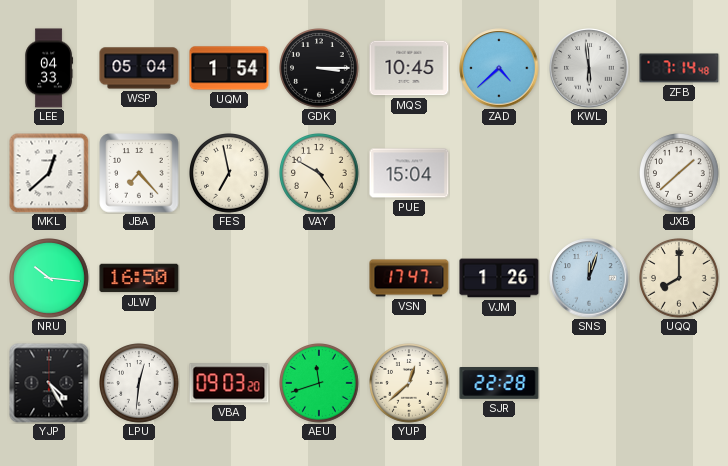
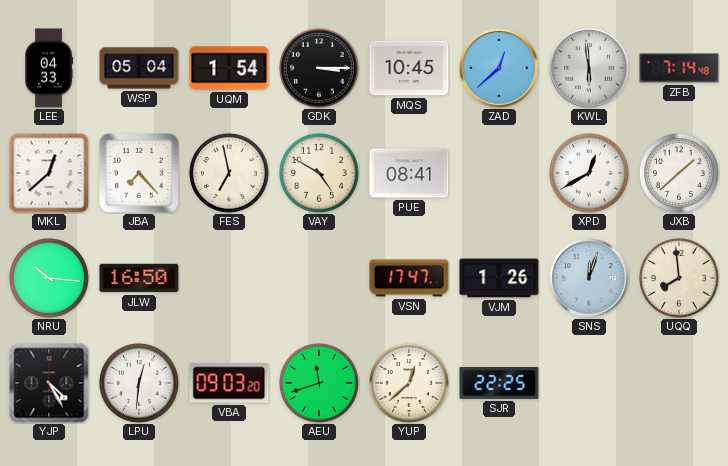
ZAD: 4:38 -> 12:38
PUE: 15:04 -> 08:41
XPD: none -> 12:40
UQQ: 8:00 -> 7:59
SJR: 22:28 -> 22:25
